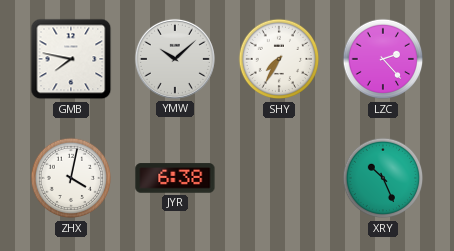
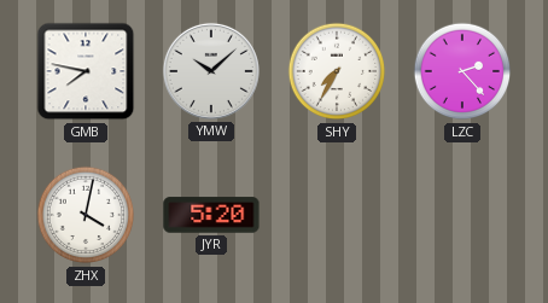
JYR: 6:38 -> 5:20
XRY: 10:26 -> none
